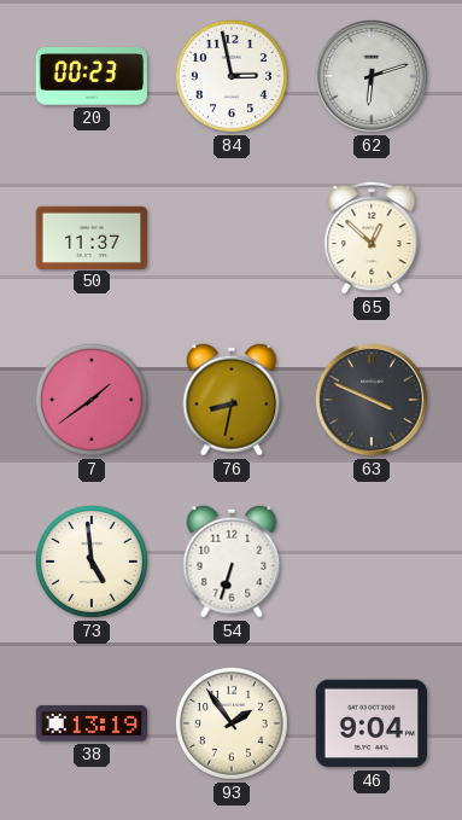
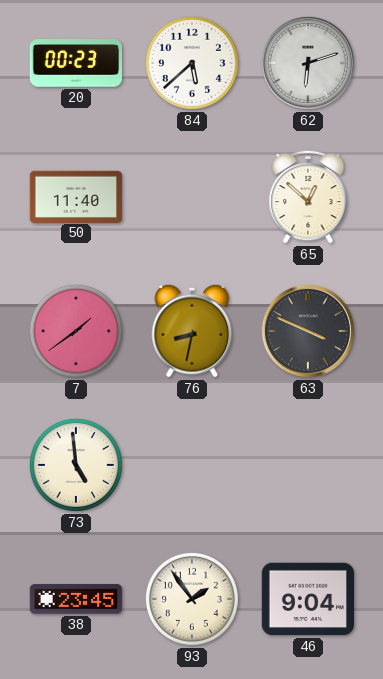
84: 2:58 -> 5:38
50: 11:37 -> 11:40
54: 6:33 -> none
38: 13:19 -> 23:45
